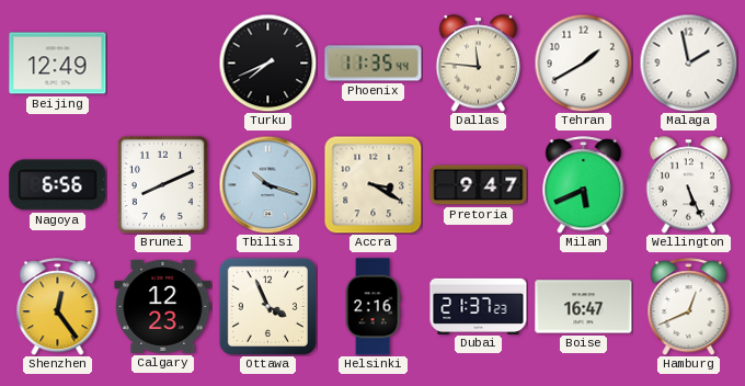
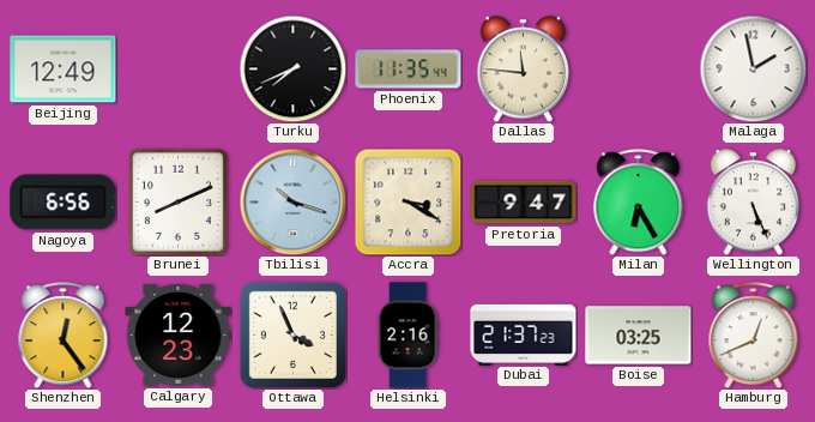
Tehran: 1:40 -> none
Milan: 5:41 -> 6:25
Boise: 16:47 -> 03:25
